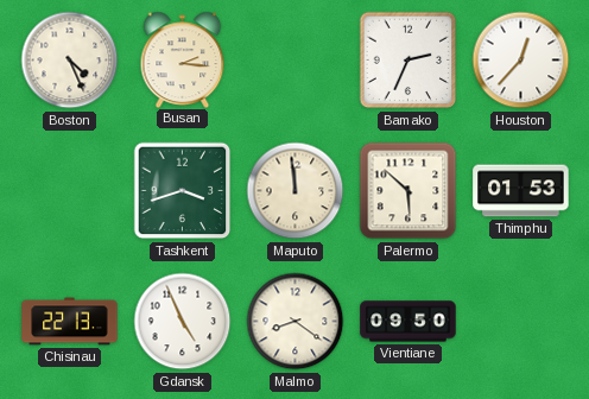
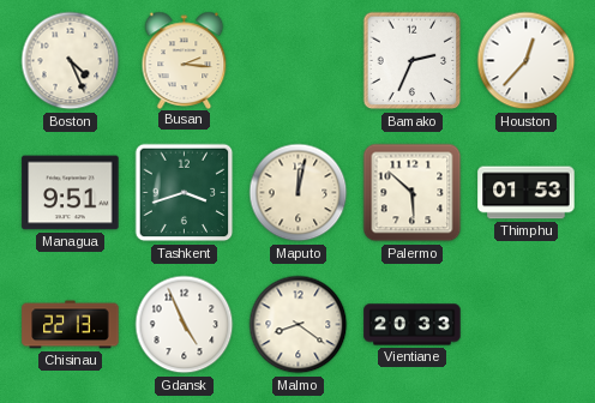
Managua: none -> 9:51
Maputo: 11:59 -> 12:02
Vientiane: 09:50 -> 20:33
